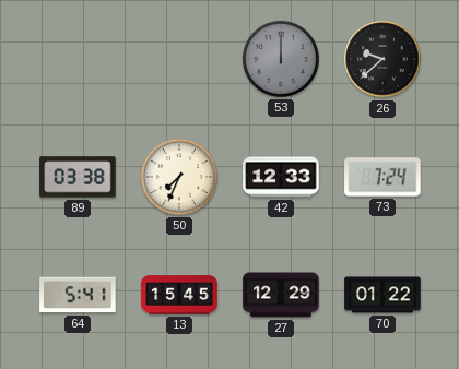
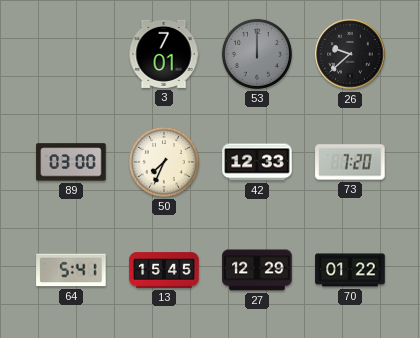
3: none -> 7:01
89: 03:38 -> 03:00
73: 7:24 -> 7:20
